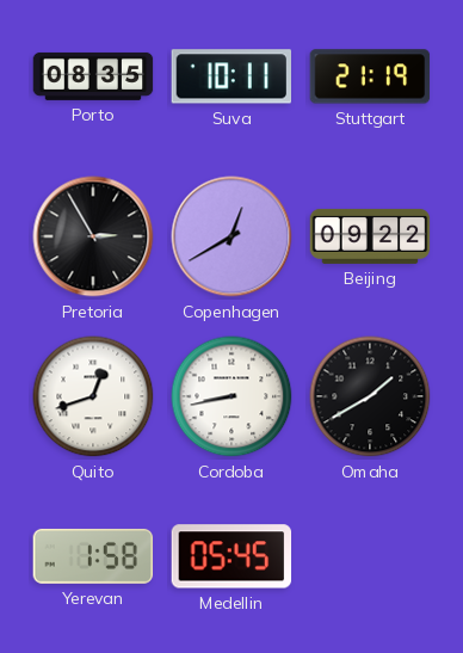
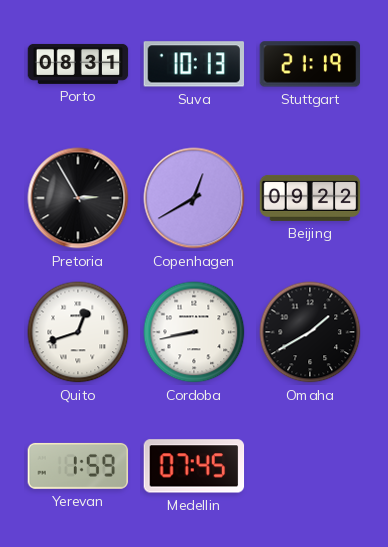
Porto: 08:35 -> 08:31
Suva: 10:11 -> 10:13
Yerevan: 1:58 -> 1:59
Medellin: 05:45 -> 07:45
